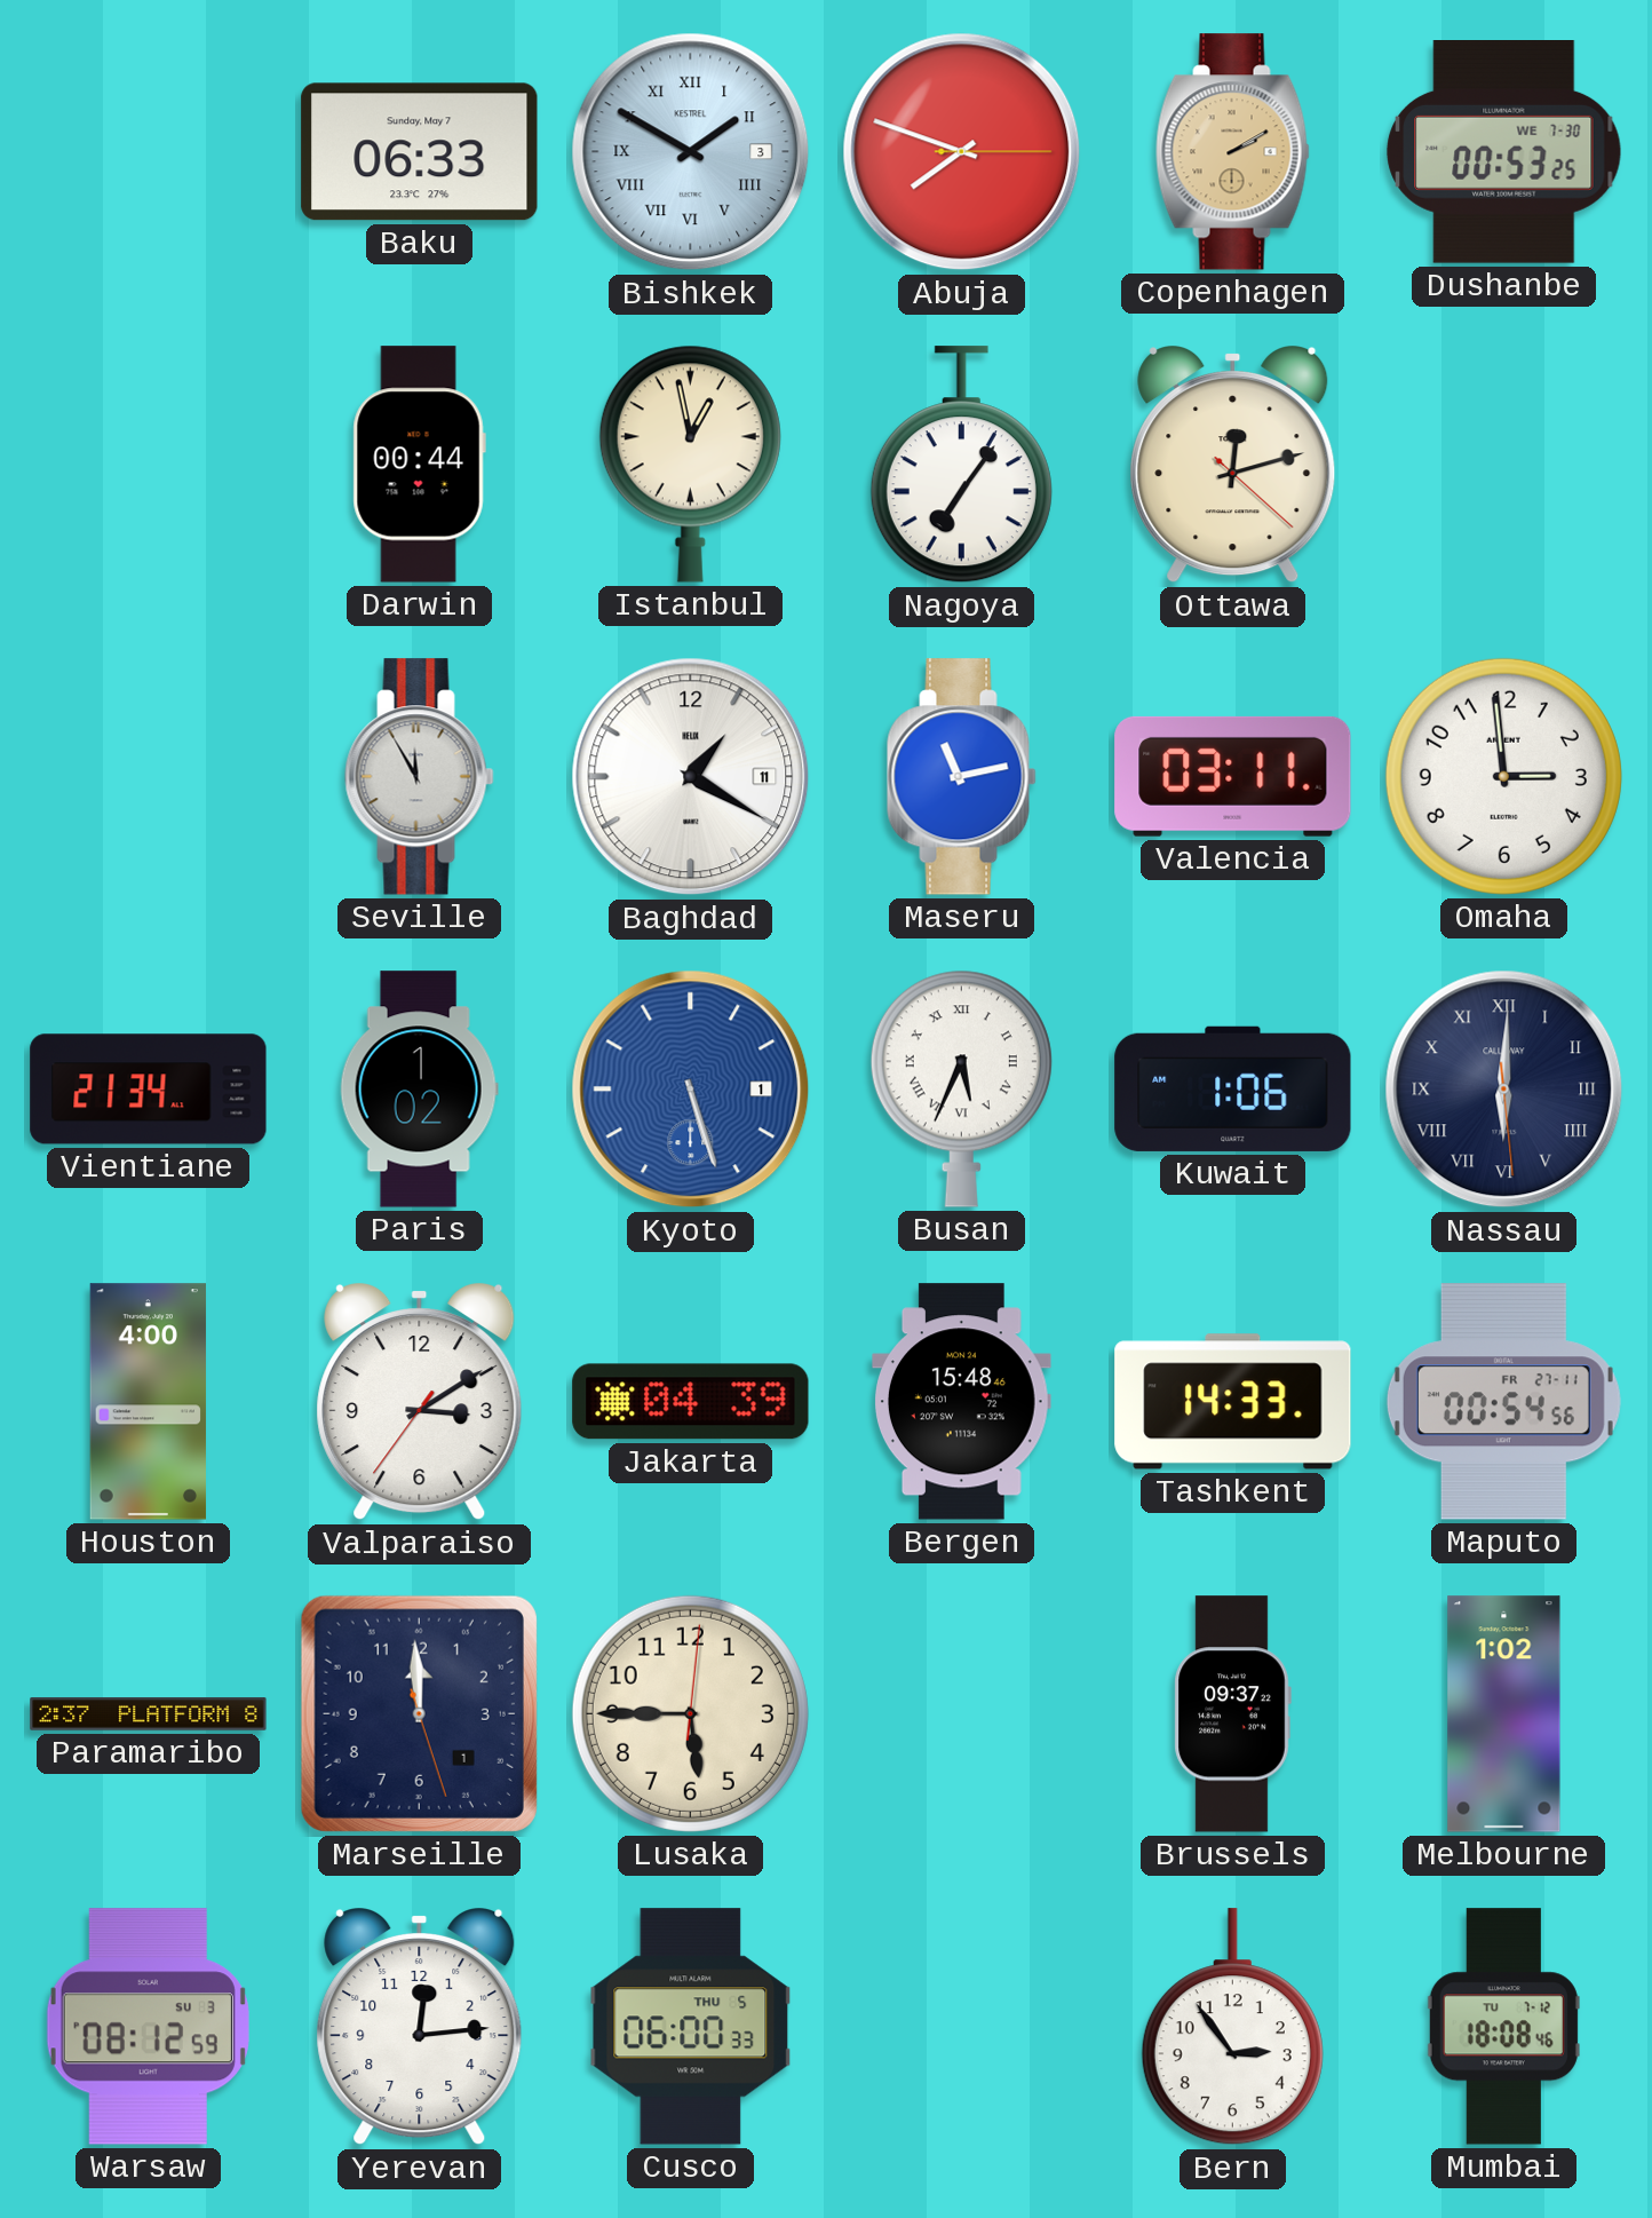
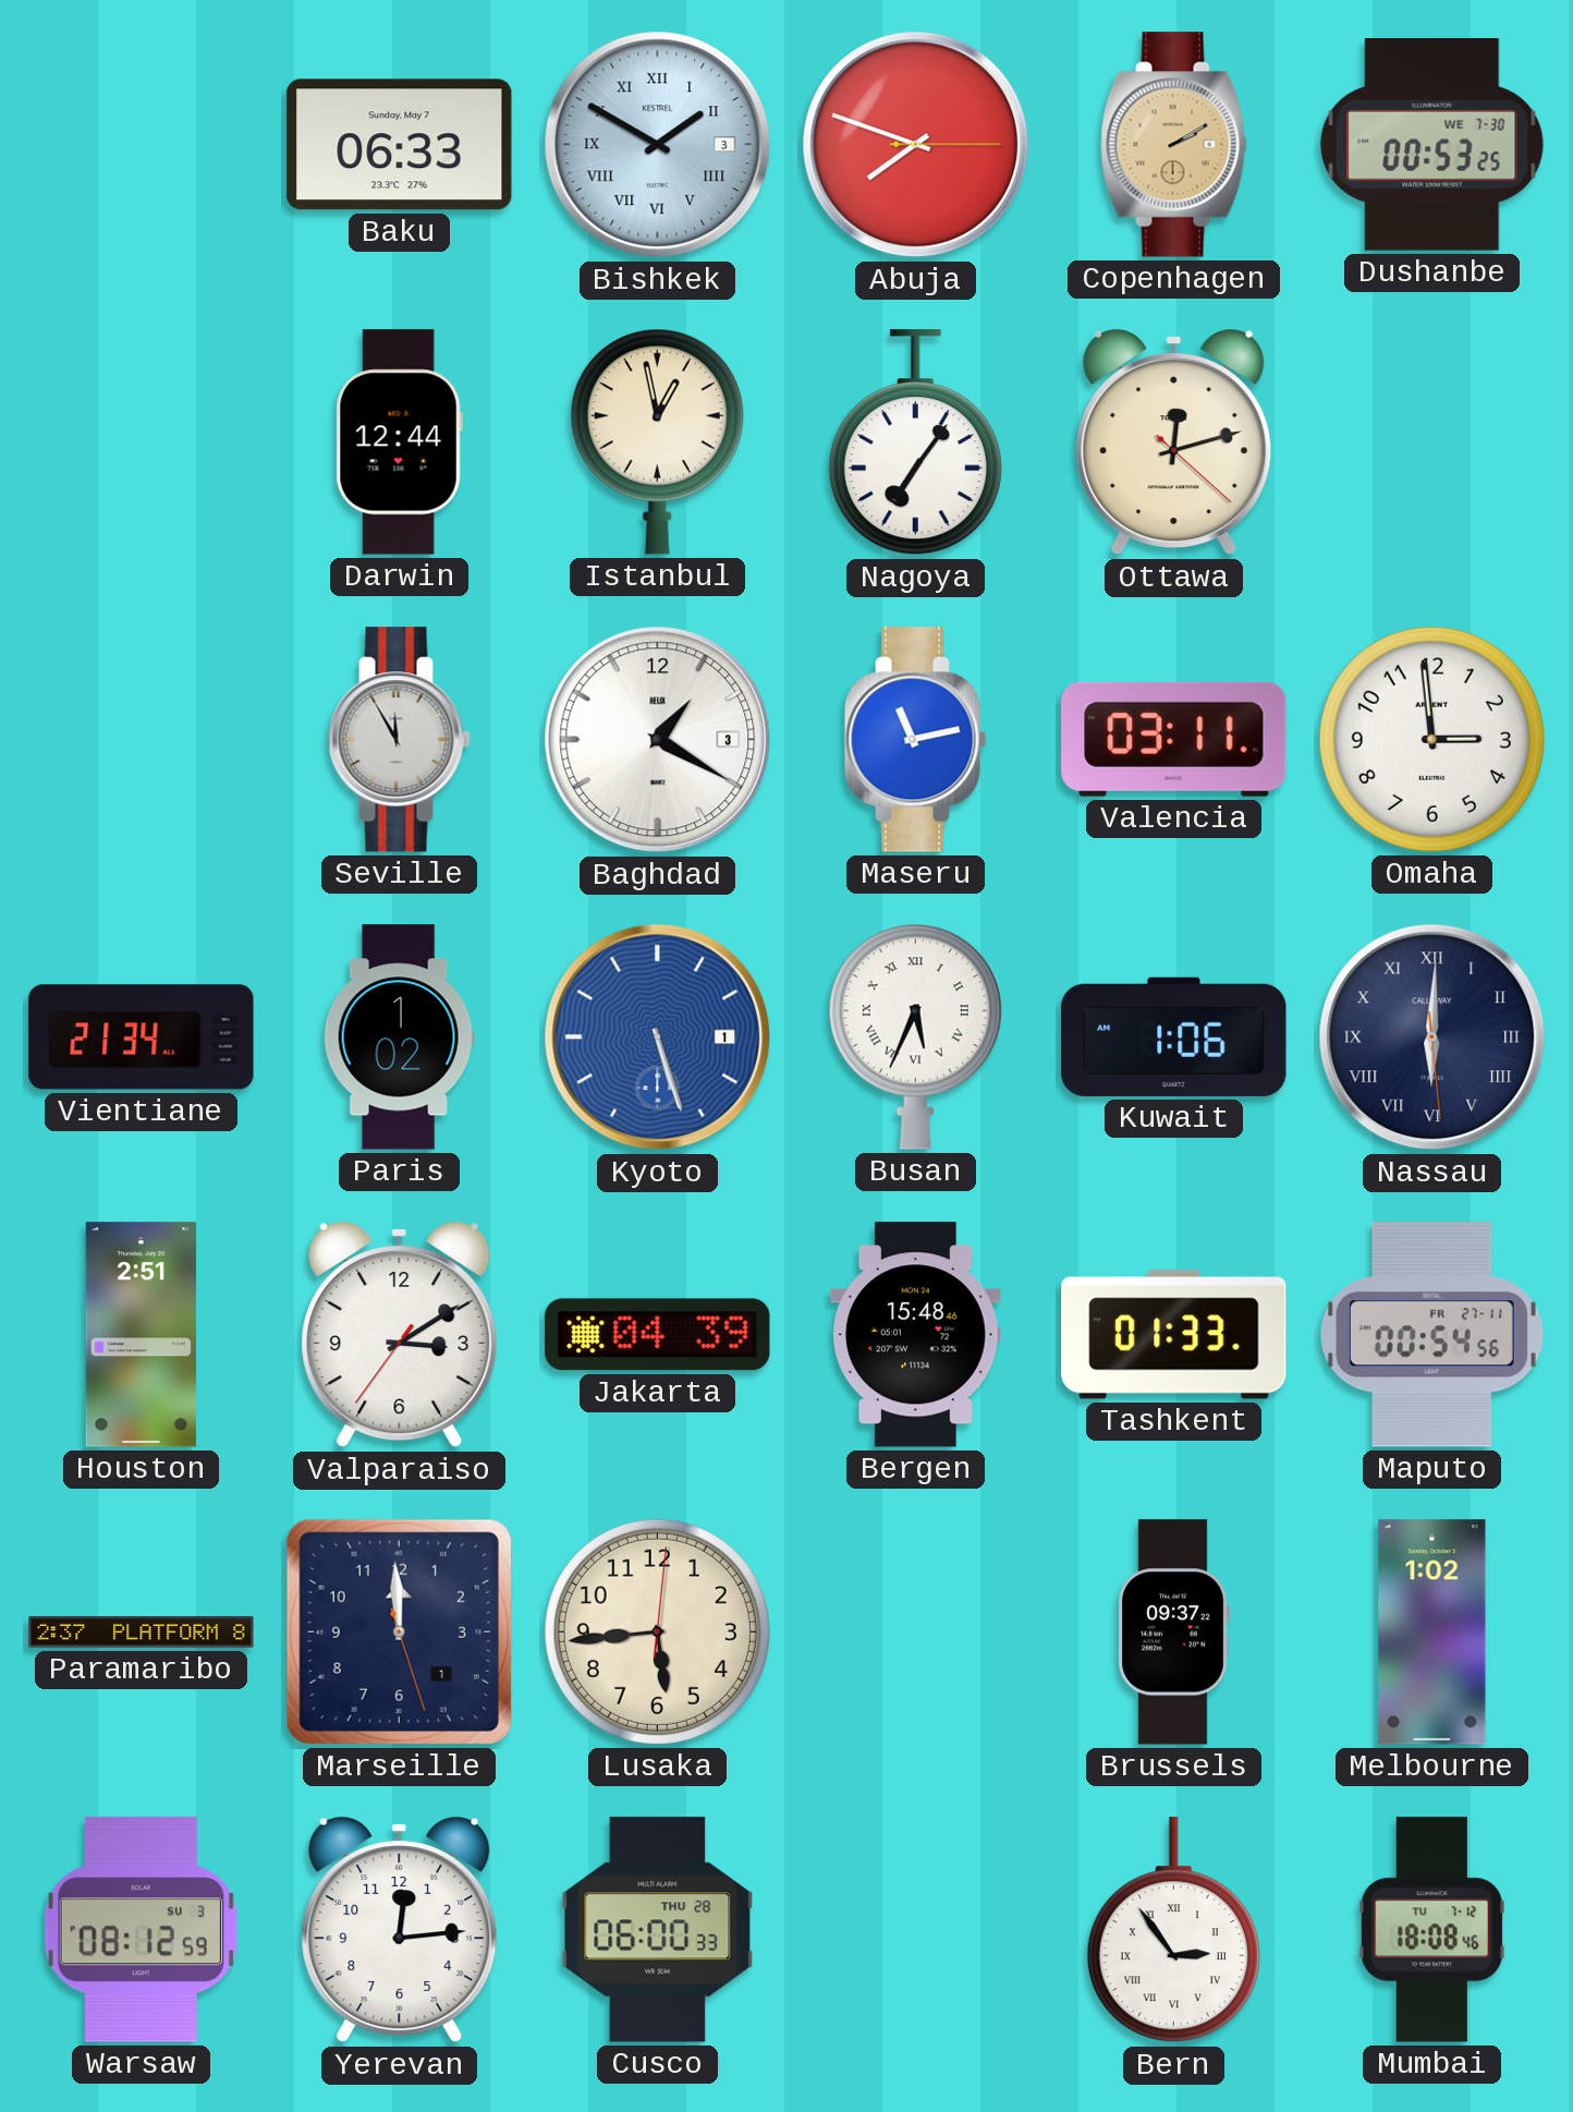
Darwin: 00:44 -> 12:44
Baghdad date: 11 -> 3
Houston: 4:00 -> 2:51
Tashkent: 14:33 -> 01:33
Lusaka: 5:45 -> 5:44
Cusco date: THU 5 -> THU 28
Bern numerals: Arabic -> Roman
